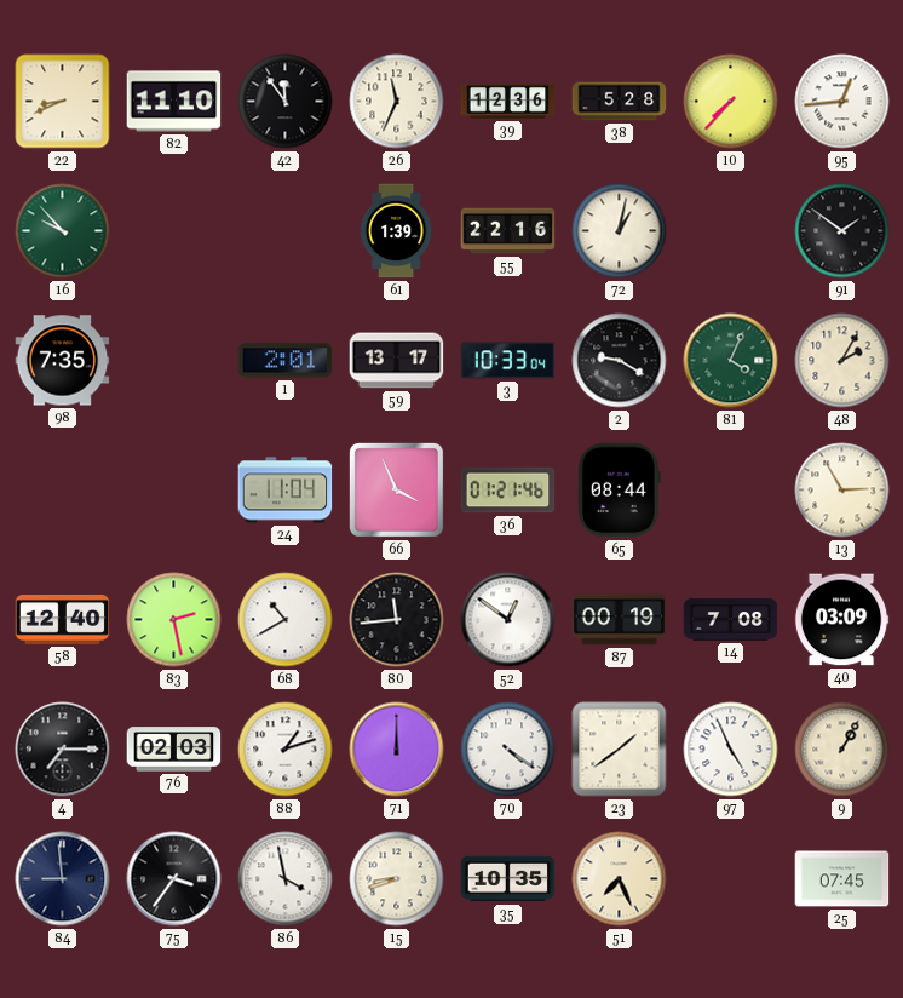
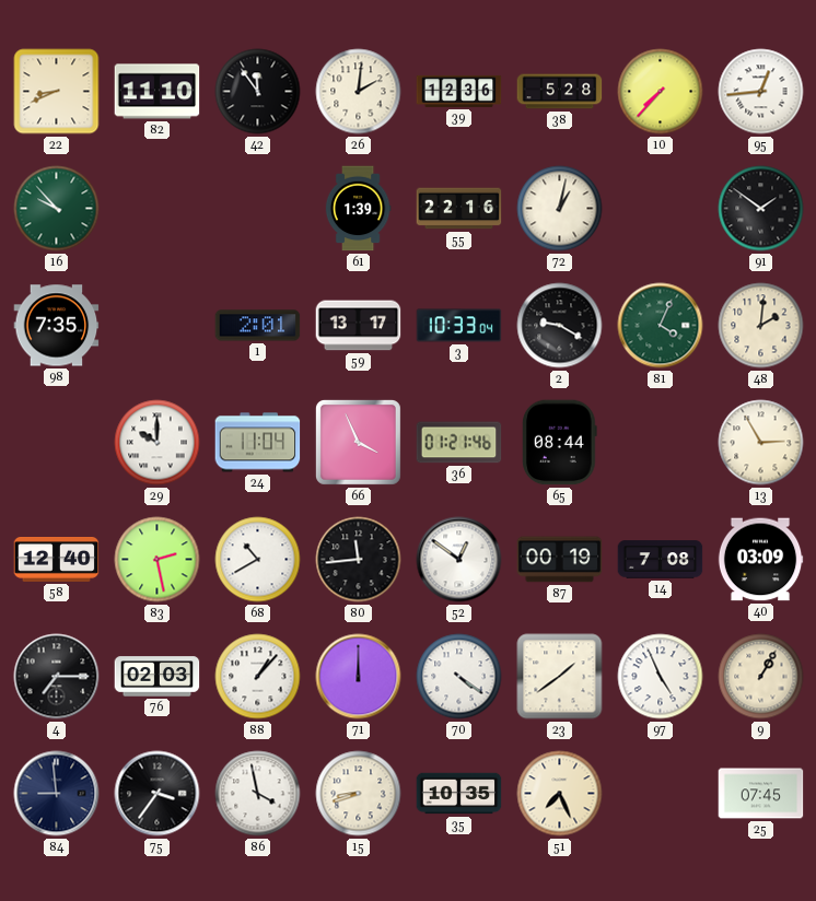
26: 11:34 -> 2:01
48: 2:05 -> 2:01
29: none -> 10:00
88: 1:12 -> 1:07
